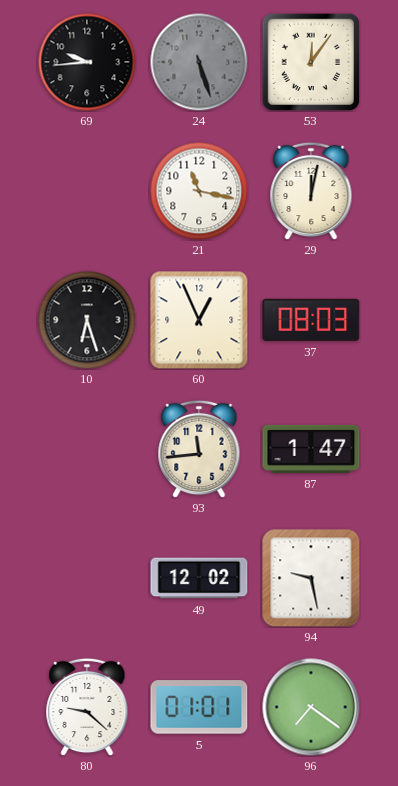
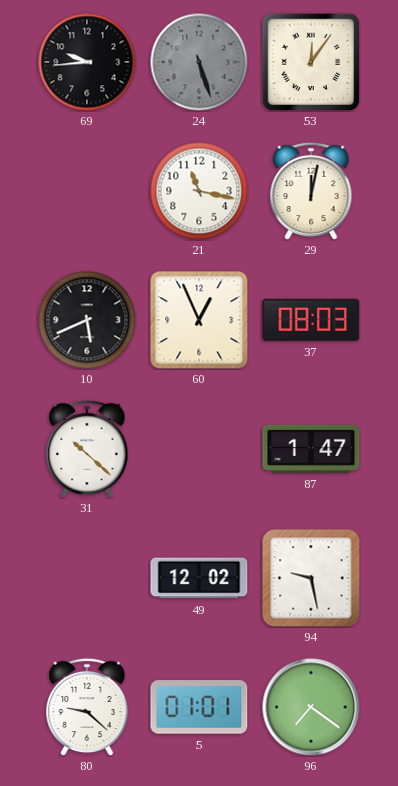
10: 6:27 -> 5:41
31: none -> 10:22
93: 11:44 -> none
